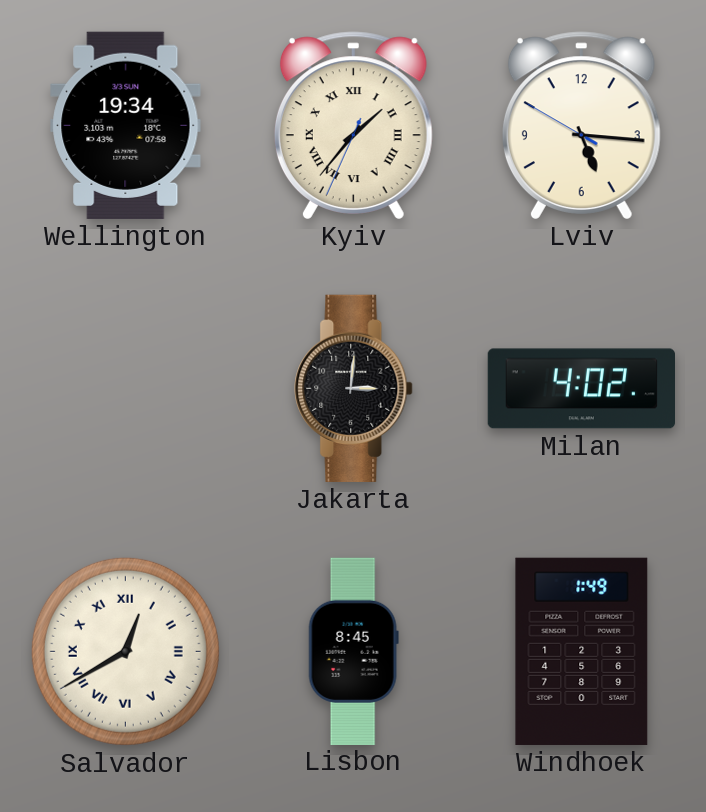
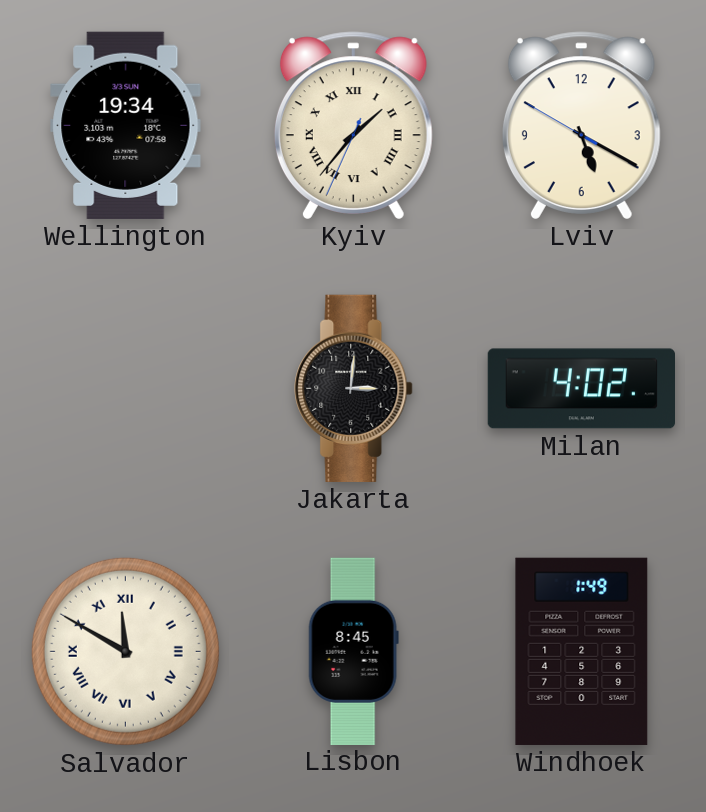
Lviv: 5:15 -> 5:19
Salvador: 12:40 -> 11:50
